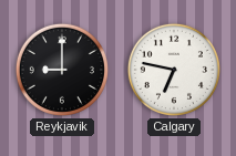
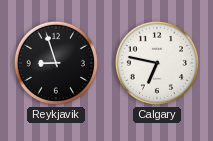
Reykjavik: 9:00 -> 8:57
